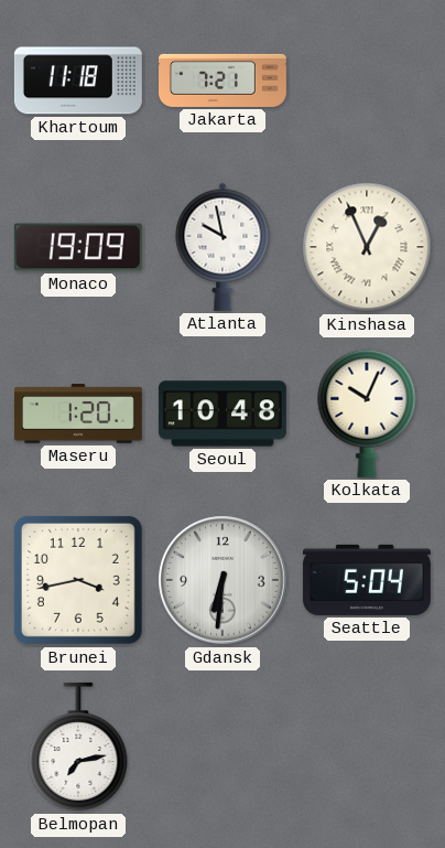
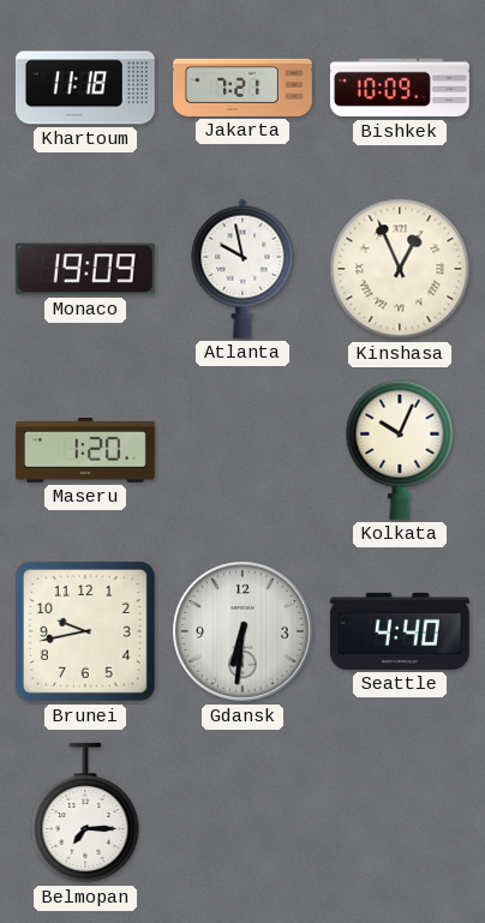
Bishkek: none -> 10:09
Seoul: 10:48 -> none
Brunei: 3:43 -> 9:43
Seattle: 5:04 -> 4:40
Belmopan: 7:13 -> 7:15
